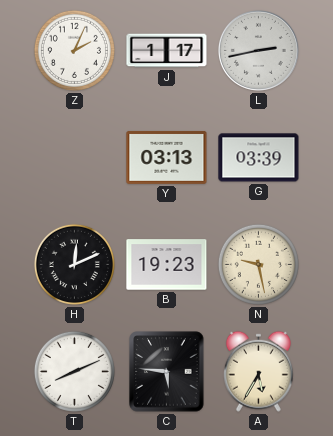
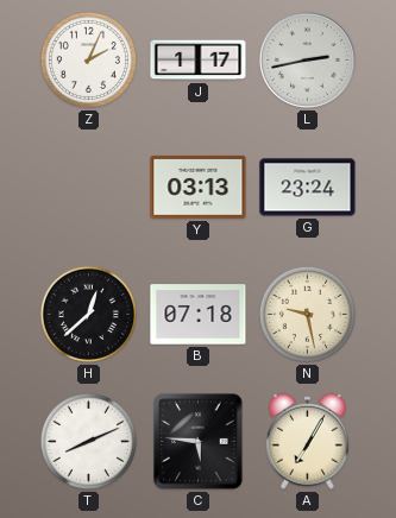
G: 03:39 -> 23:24
H: 12:11 -> 12:38
B: 19:23 -> 07:18
A: 5:35 -> 7:05
